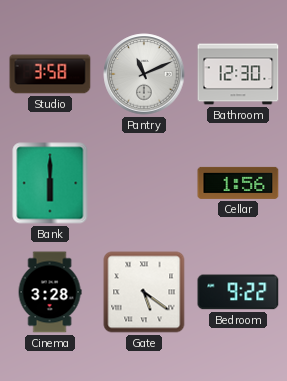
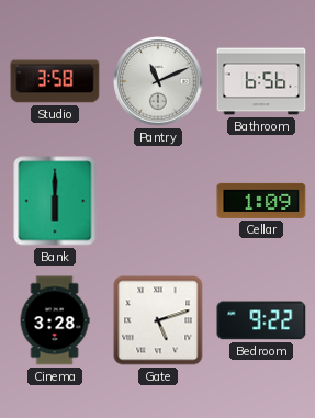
Bathroom: 12:30 -> 6:56
Cellar: 1:56 -> 1:09
Gate: 5:21 -> 5:12
